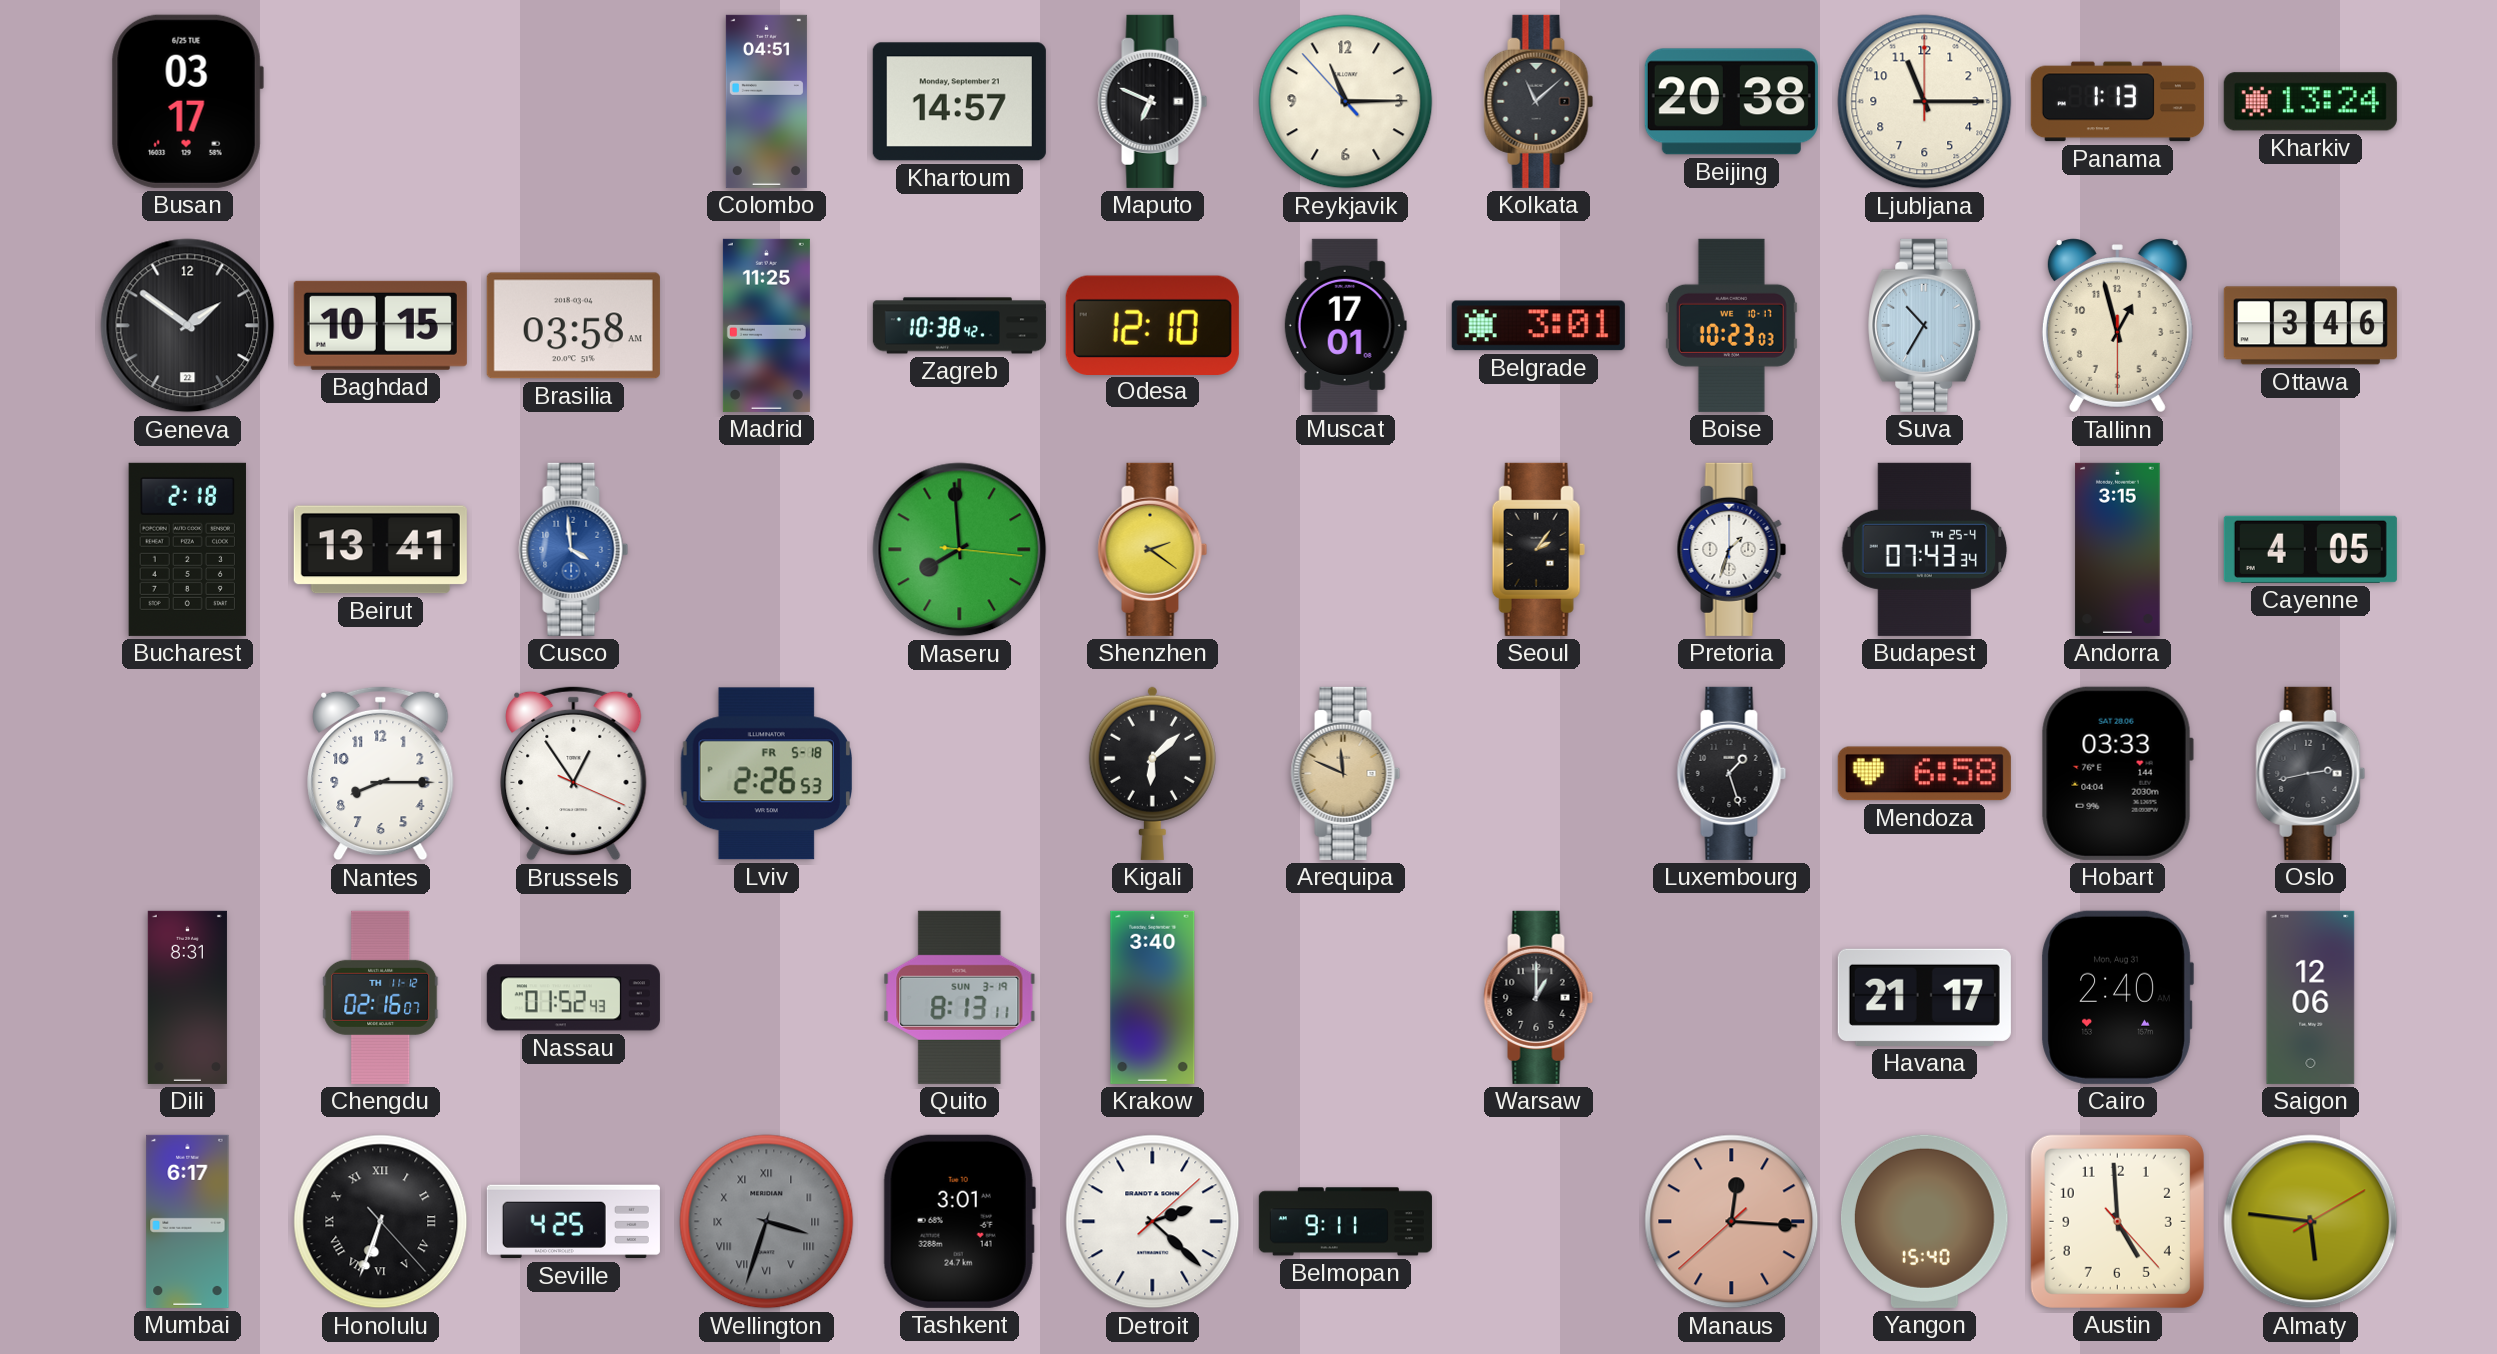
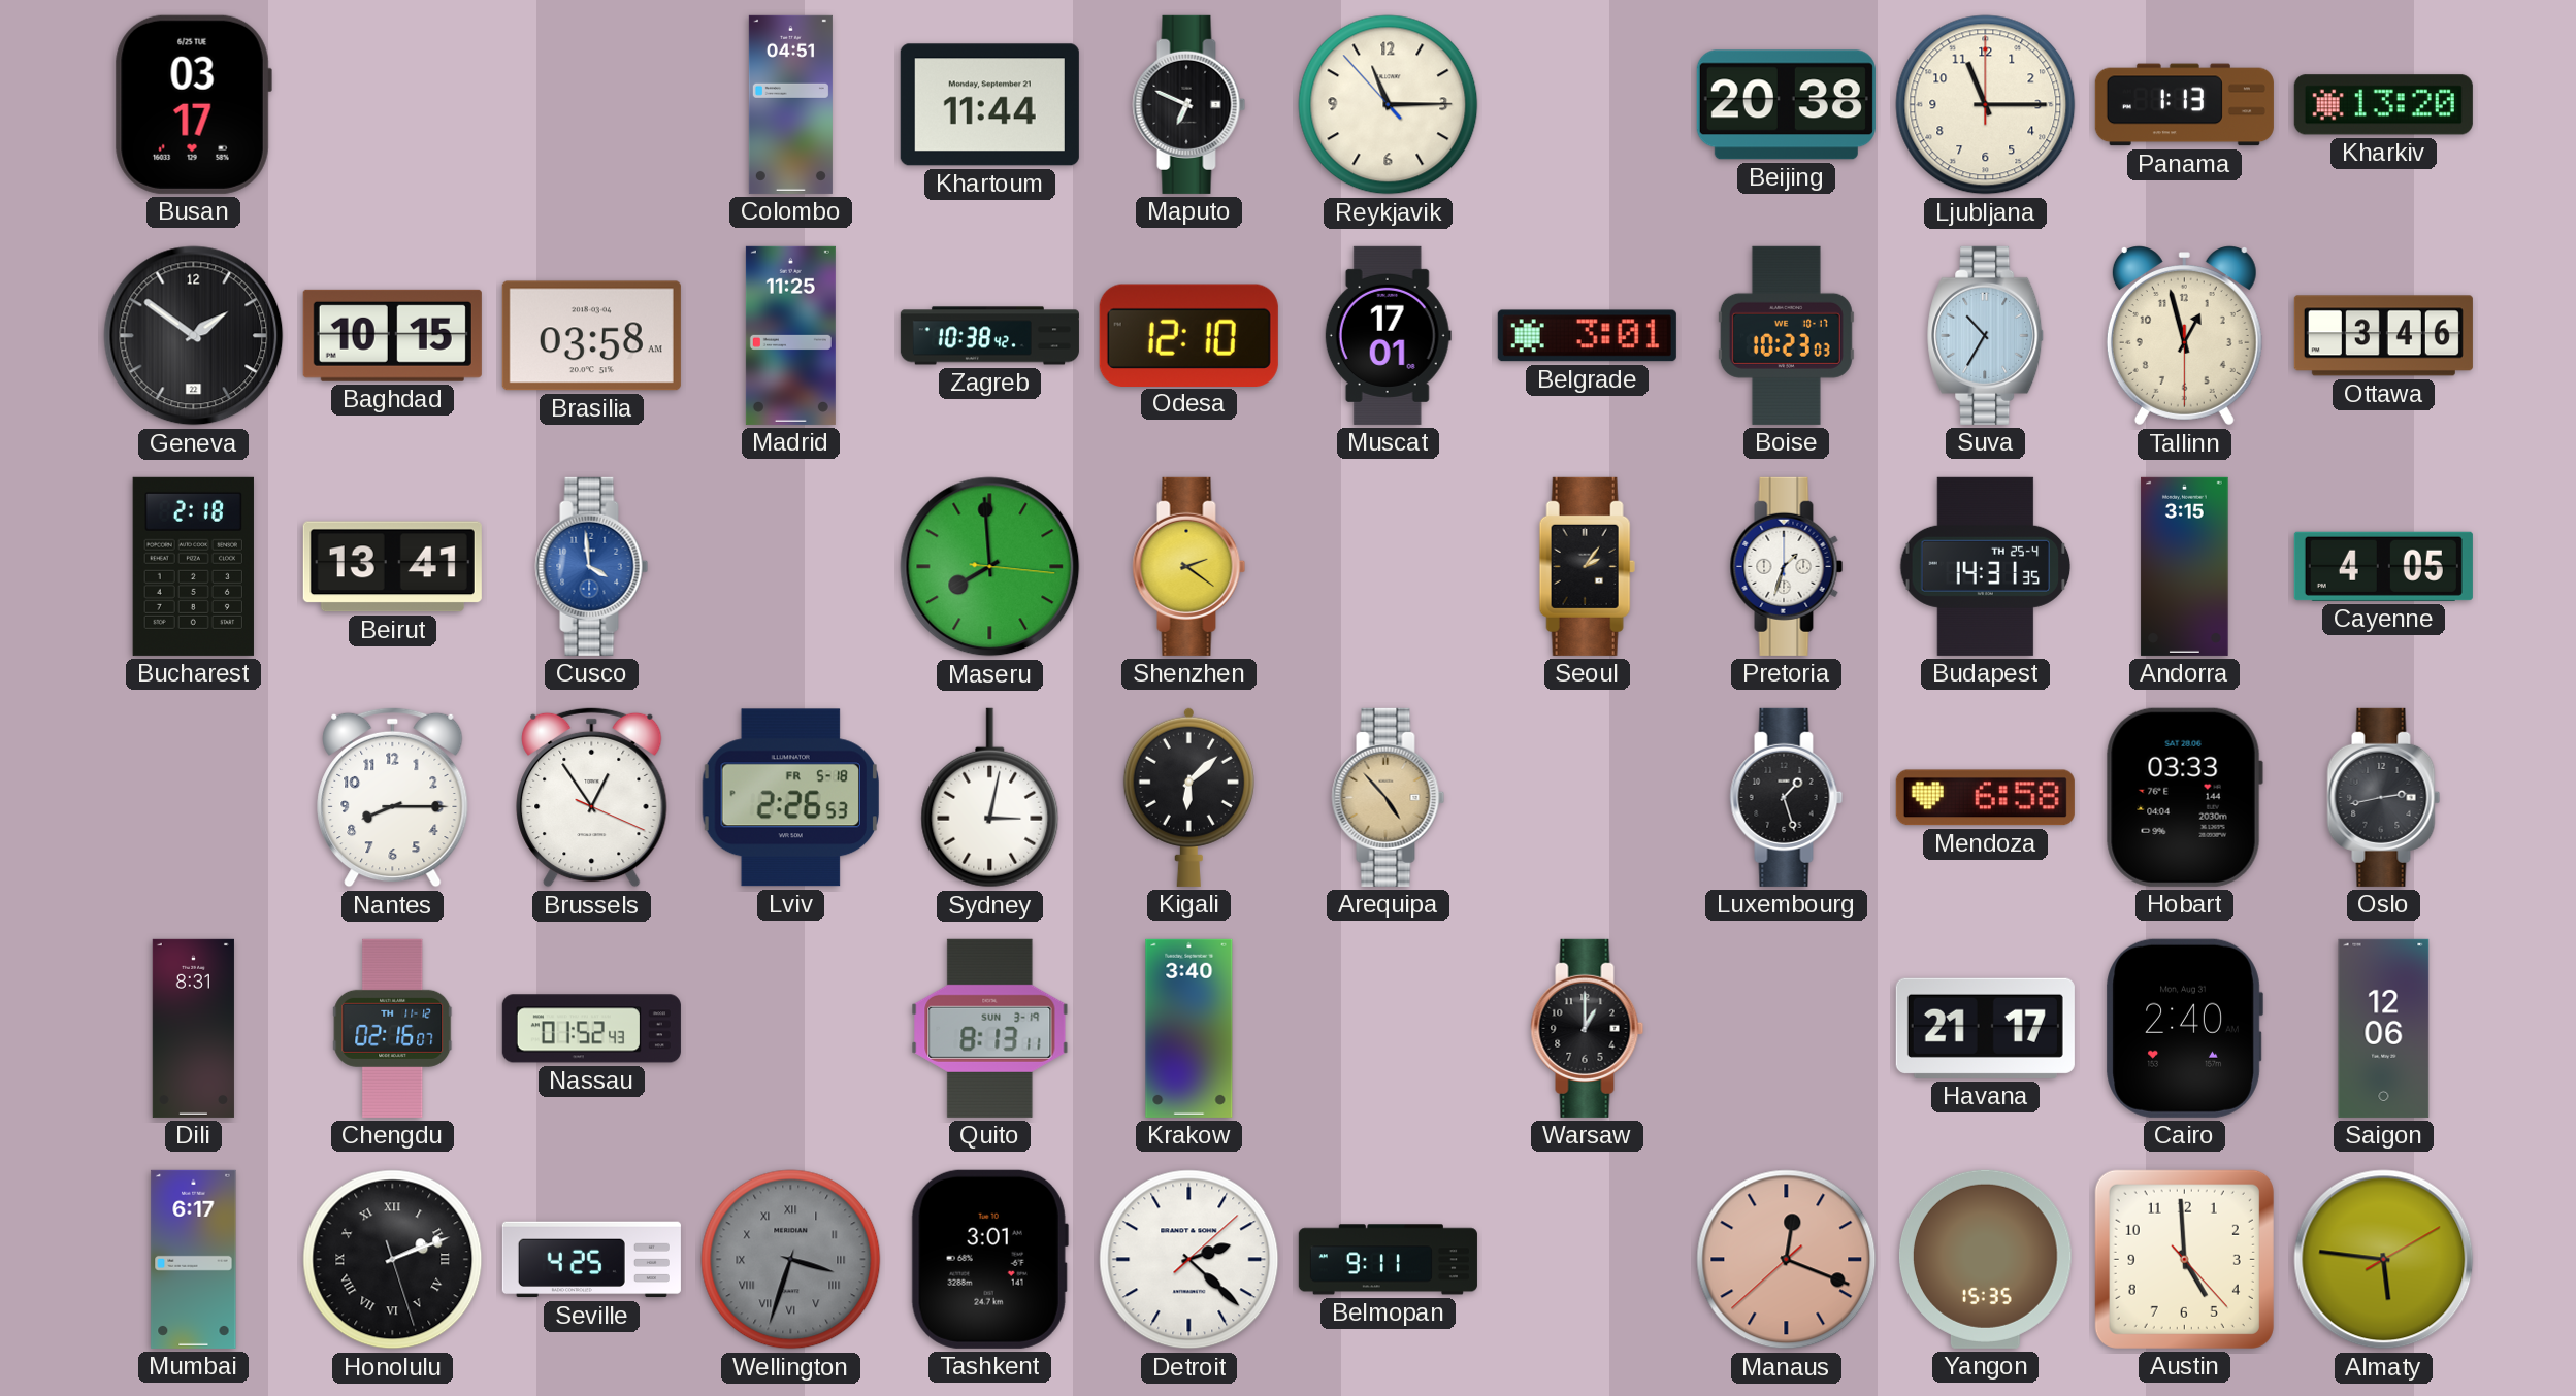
Khartoum: 14:57 -> 11:44
Kolkata: 11:08 -> none
Kharkiv: 13:24 -> 13:20
Budapest: 07:43 -> 14:31
Sydney: none -> 3:02
Arequipa: 11:49 -> 4:53
Honolulu: 6:33 -> 2:11
Manaus: 12:15 -> 12:18
Yangon: 15:40 -> 15:35
